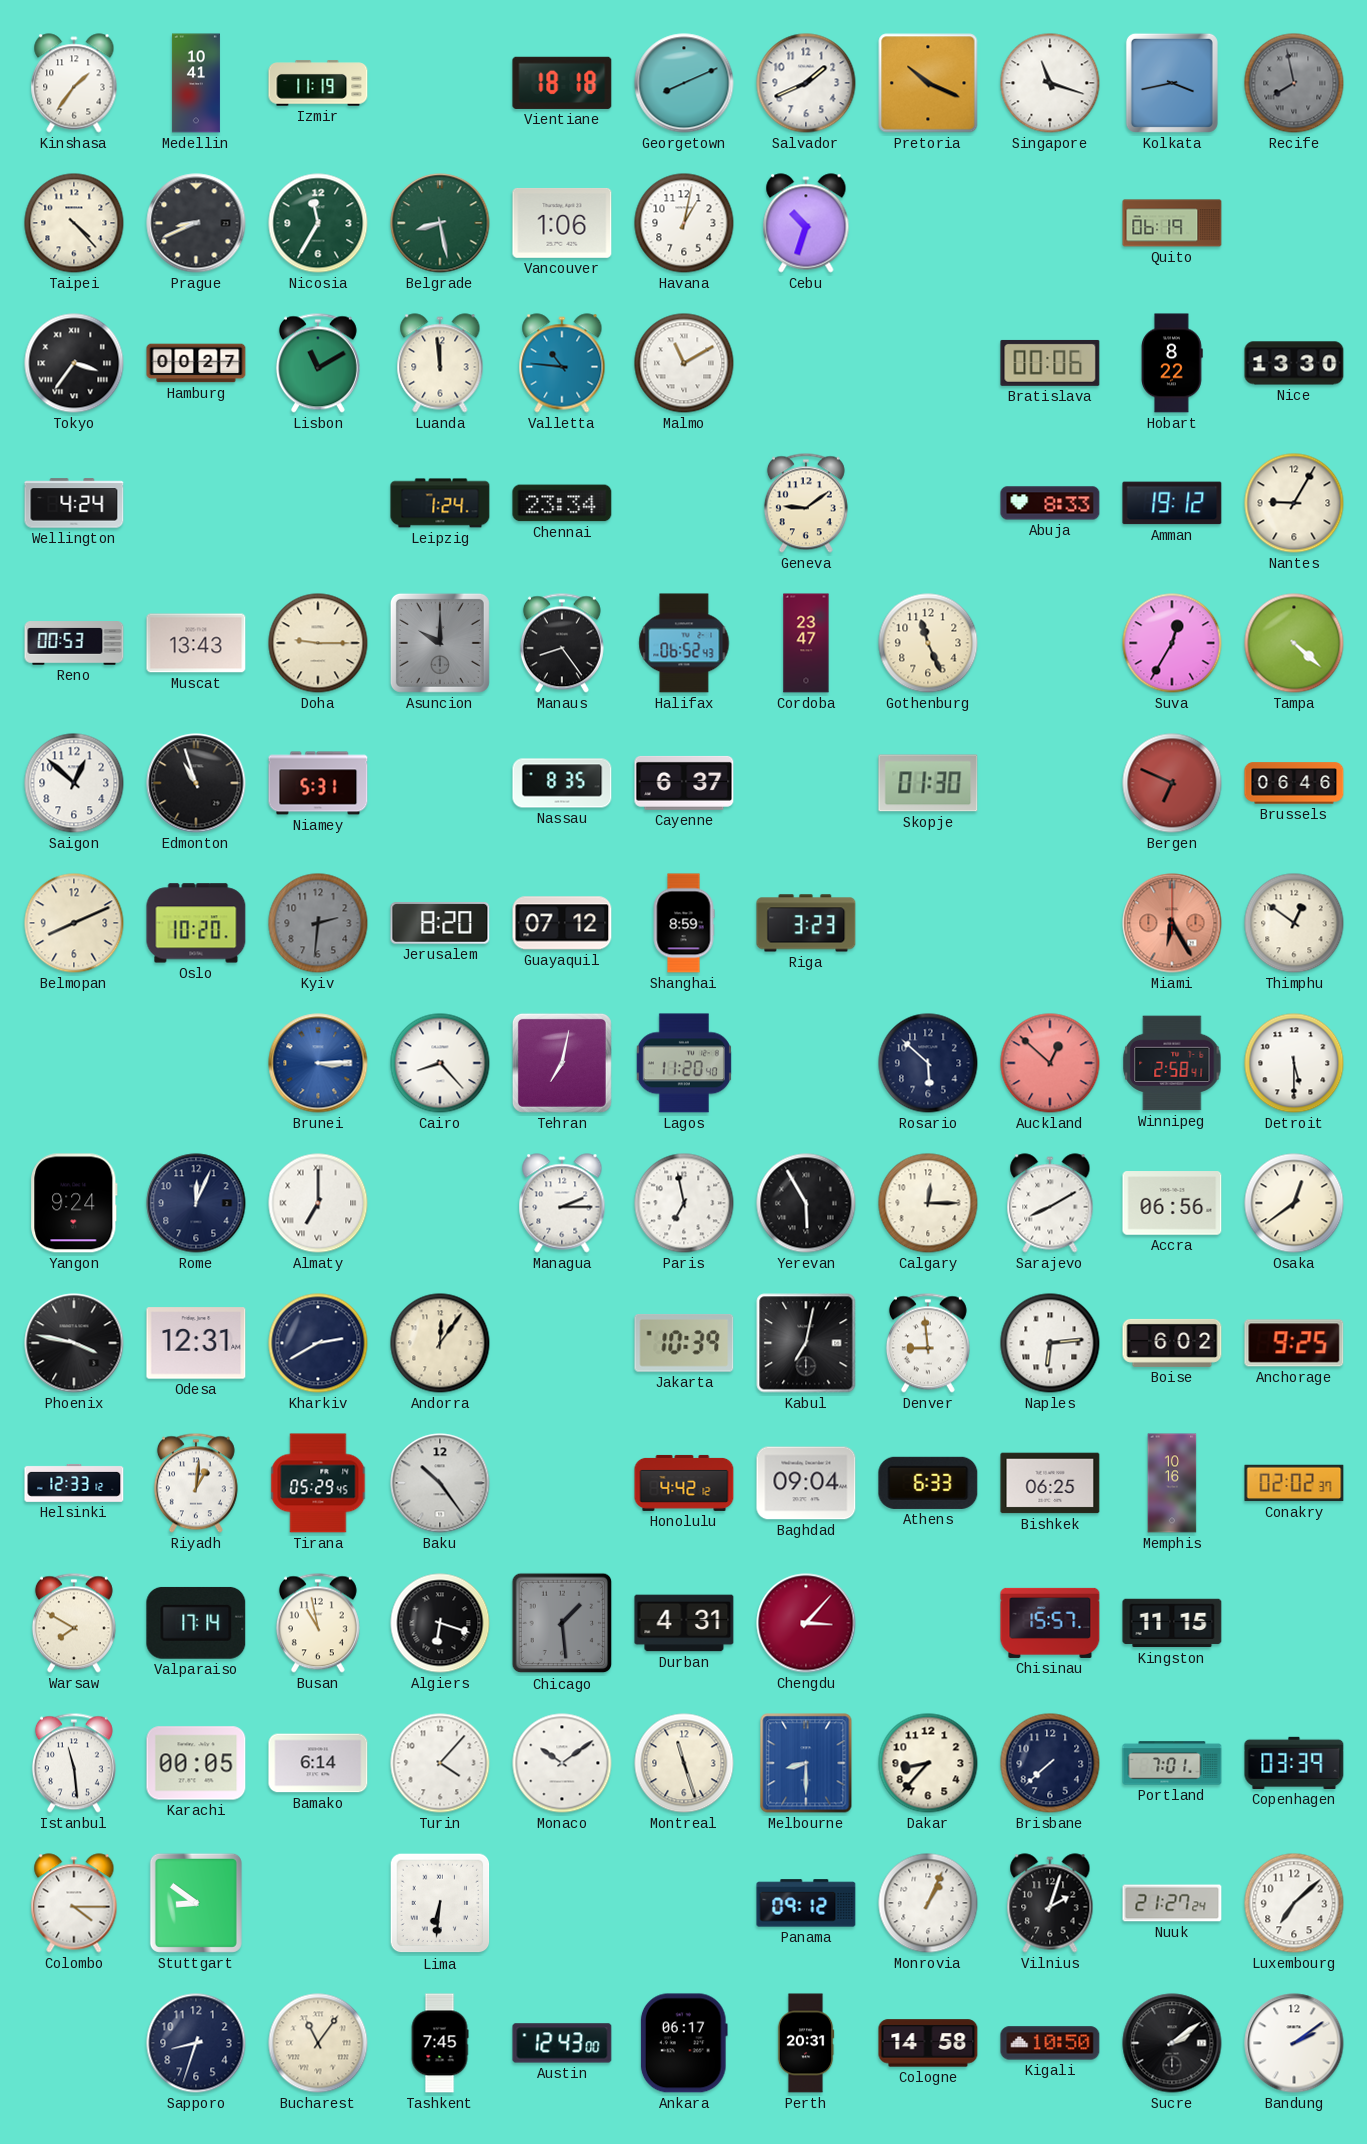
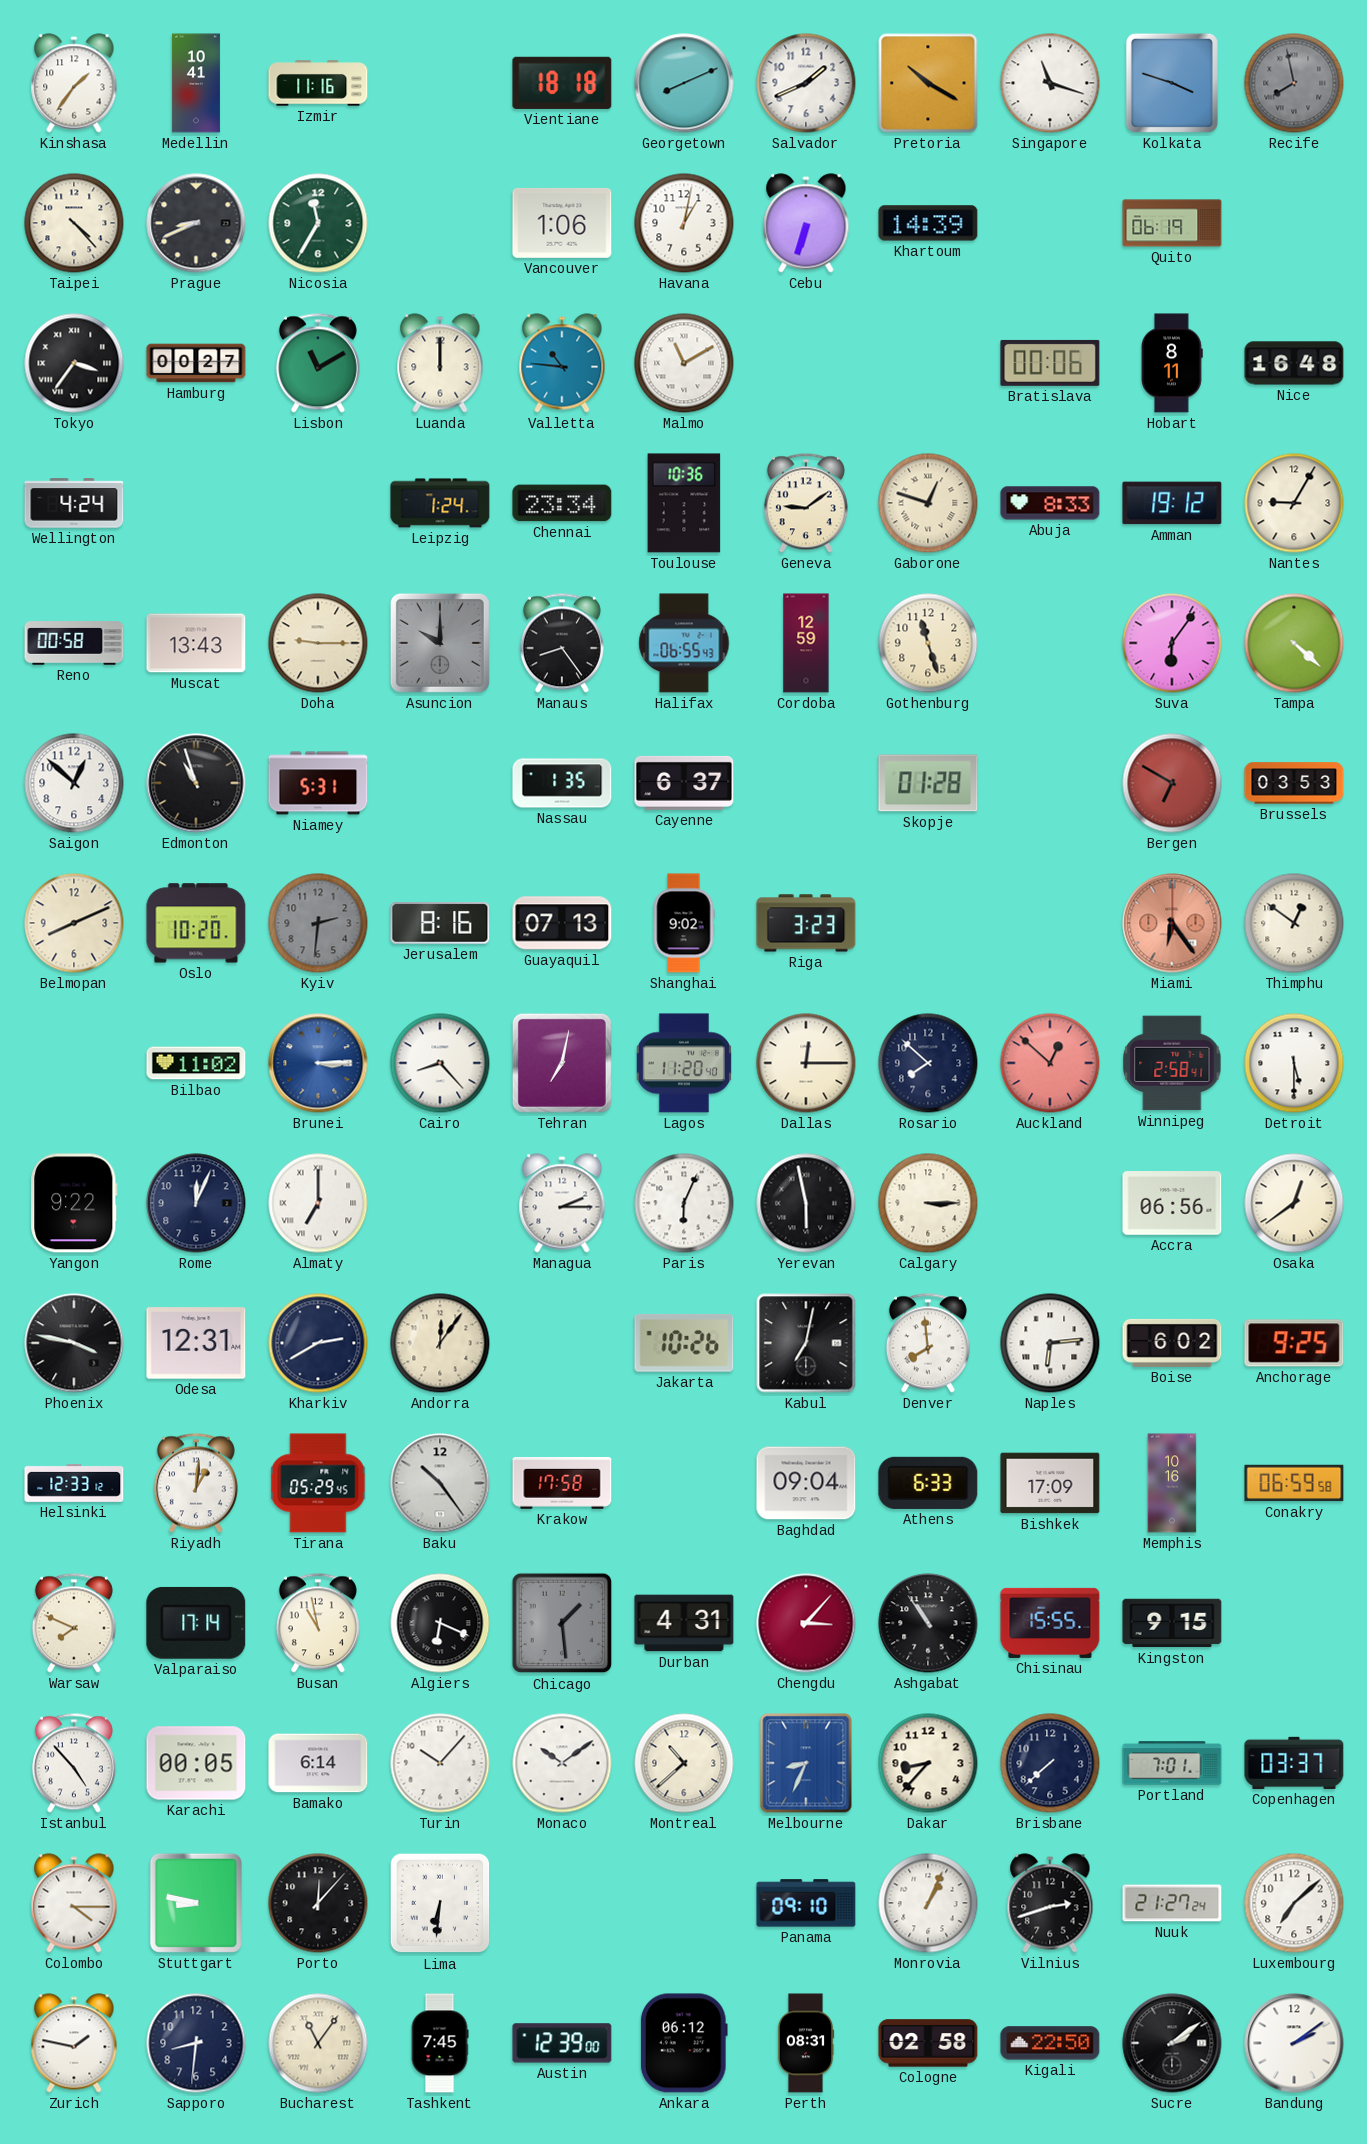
Izmir: 11:19 -> 11:16
Pretoria: 10:19 -> 10:20
Kolkata: 3:43 -> 3:48
Belgrade: 8:28 -> none
Cebu: 10:33 -> 6:33
Khartoum: none -> 14:39
Luanda: 11:59 -> 12:00
Hobart: 8:22 -> 8:11
Nice: 13:30 -> 16:48
Toulouse: none -> 10:36
Gaborone: none -> 12:48
Reno: 00:53 -> 00:58
Halifax: 06:52 -> 06:55
Cordoba: 23:47 -> 12:59
Gothenburg: 11:26 -> 11:27
Suva: 12:35 -> 6:06
Nassau: 8:35 -> 1:35
Skopje: 01:30 -> 01:28
Bergen: 6:49 -> 6:50
Brussels: 06:46 -> 03:53
Jerusalem: 8:20 -> 8:16
Guayaquil: 07:12 -> 07:13
Shanghai: 8:59 -> 9:02
Miami: 6:25 -> 6:24
Bilbao: none -> 11:02
Dallas: none -> 12:15
Rosario: 5:52 -> 7:52
Yangon: 9:24 -> 9:22
Paris: 6:58 -> 6:04
Yerevan: 5:55 -> 5:58
Calgary: 12:15 -> 3:15
Sarajevo: 8:10 -> none
Jakarta: 10:39 -> 10:26
Denver: 8:59 -> 7:59
Krakow: none -> 17:58
Honolulu: 4:42 -> none
Bishkek: 06:25 -> 17:09
Conakry: 02:02 -> 06:59
Warsaw: 7:50 -> 7:49
Algiers: 6:18 -> 6:19
Ashgabat: none -> 10:54
Chisinau: 15:57 -> 15:55
Kingston: 11:15 -> 9:15
Istanbul: 11:29 -> 4:53
Turin: 4:07 -> 10:07
Montreal: 11:27 -> 10:38
Melbourne: 8:30 -> 8:34
Copenhagen: 03:39 -> 03:37
Stuttgart: 8:51 -> 8:47
Porto: none -> 12:07
Panama: 09:12 -> 09:10
Vilnius: 2:03 -> 2:42
Zurich: none -> 1:47
Sapporo: 8:33 -> 8:31
Austin: 12:43 -> 12:39
Ankara: 06:17 -> 06:12
Perth: 20:31 -> 08:31
Cologne: 14:58 -> 02:58
Kigali: 10:50 -> 22:50
